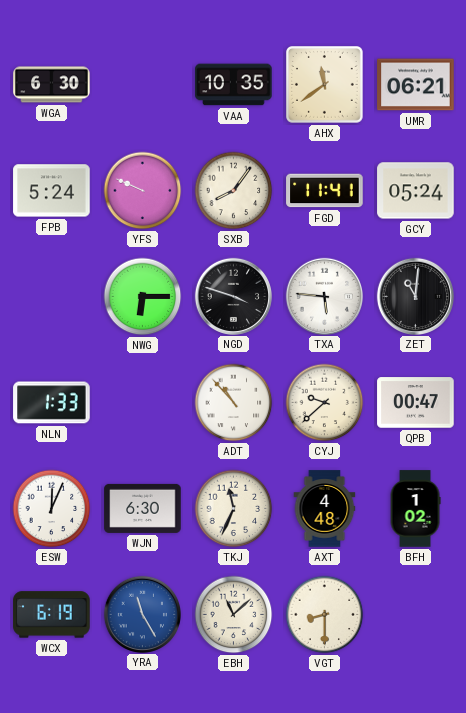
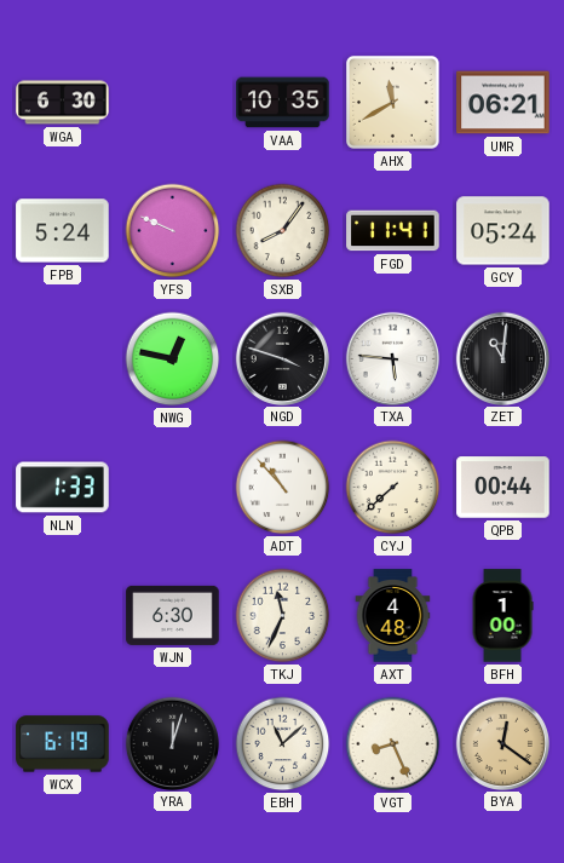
AHX: 11:39 -> 11:40
NWG: 6:15 -> 12:47
CYJ: 9:38 -> 7:38
QPB: 00:47 -> 00:44
ESW: 12:04 -> none
BFH: 1:02 -> 1:00
YRA: 11:25 -> 12:03
YRA dial: blue -> black
VGT: 8:30 -> 8:26
BYA: none -> 12:21
